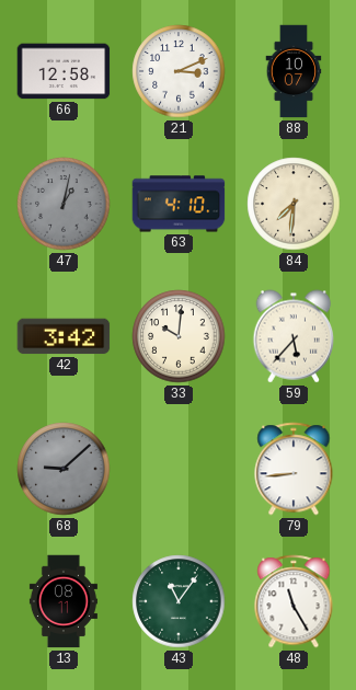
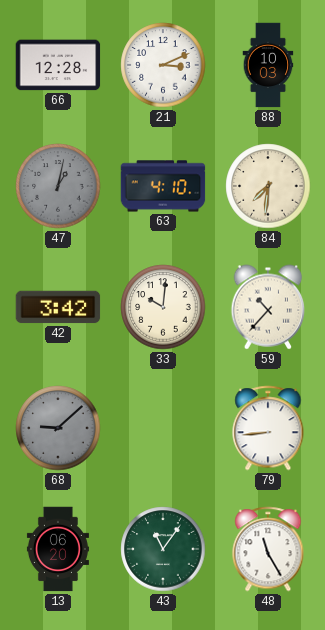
66: 12:58 -> 12:28
88: 10:07 -> 10:03
59: 5:37 -> 10:37
13: 08:11 -> 06:20
